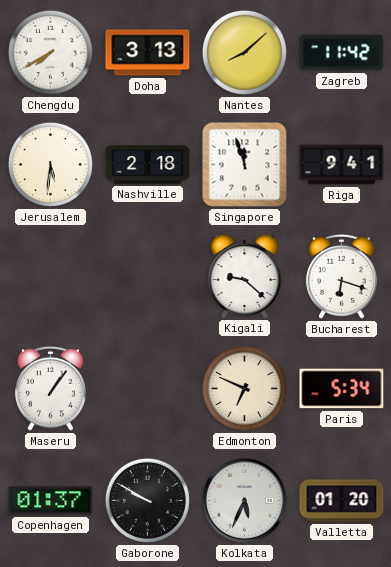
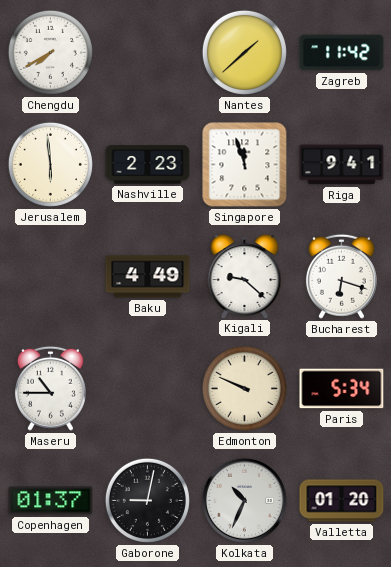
Doha: 3:13 -> none
Nantes: 8:08 -> 1:38
Jerusalem: 5:31 -> 5:59
Nashville: 2:18 -> 2:23
Baku: none -> 4:49
Maseru: 1:06 -> 10:45
Edmonton: 6:49 -> 9:49
Gaborone: 9:50 -> 9:02
Kolkata: 5:34 -> 10:34
